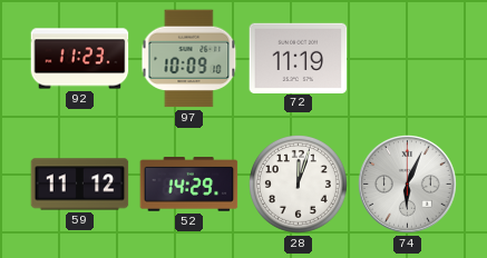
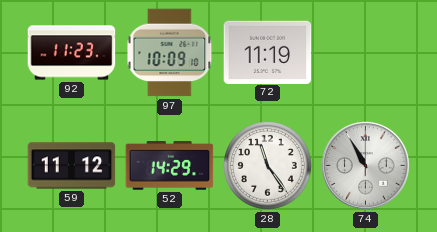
28: 12:03 -> 11:24
74: 6:04 -> 10:55
